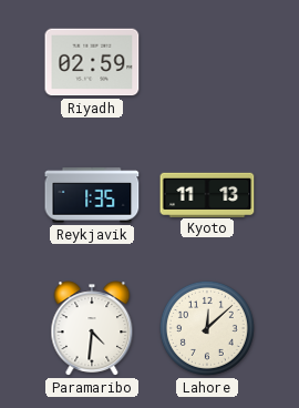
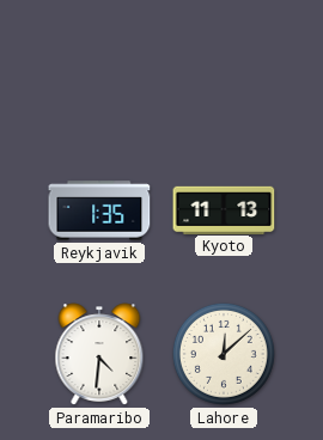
Riyadh: 02:59 -> none
